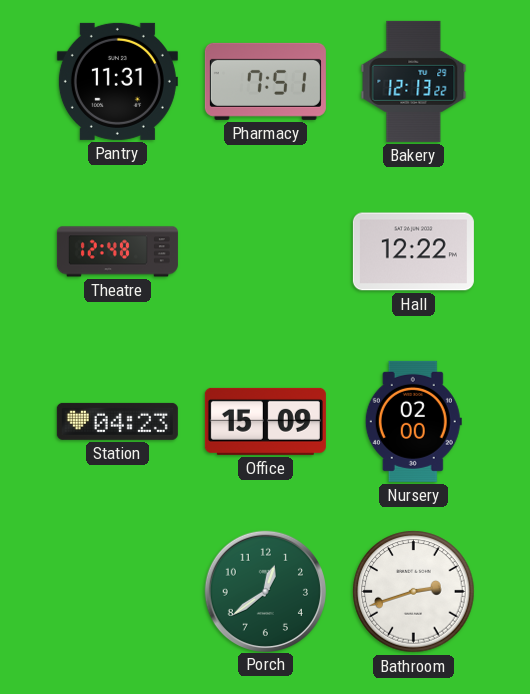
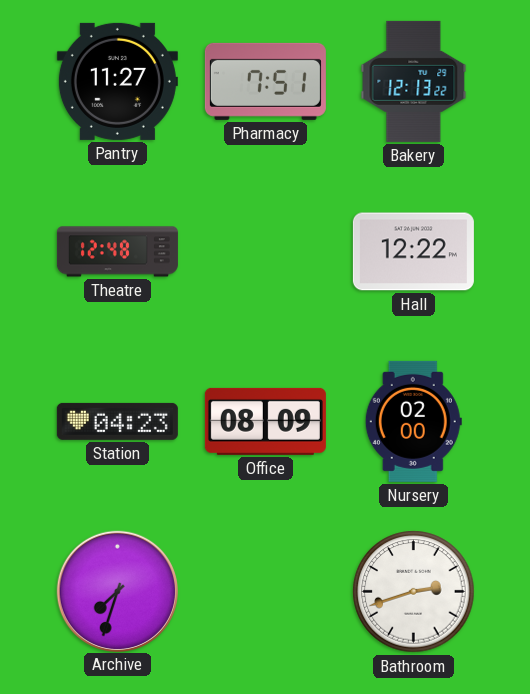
Pantry: 11:31 -> 11:27
Office: 15:09 -> 08:09
Archive: none -> 7:33
Porch: 12:39 -> none
